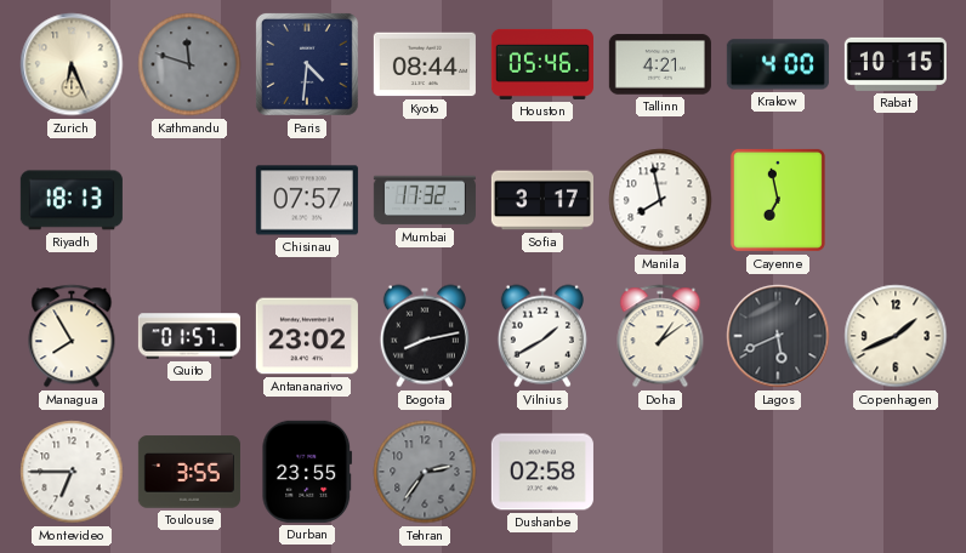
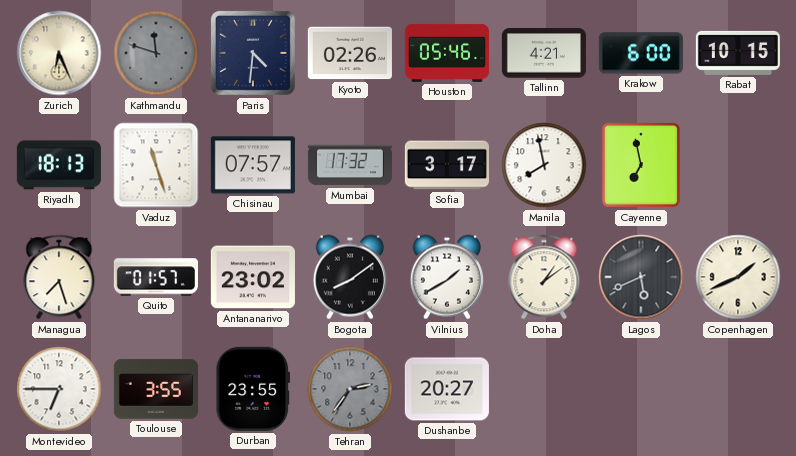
Kyoto: 08:44 -> 02:26
Krakow: 4:00 -> 6:00
Vaduz: none -> 11:27
Managua: 7:55 -> 7:27
Bogota: 8:13 -> 8:09
Dushanbe: 02:58 -> 20:27
